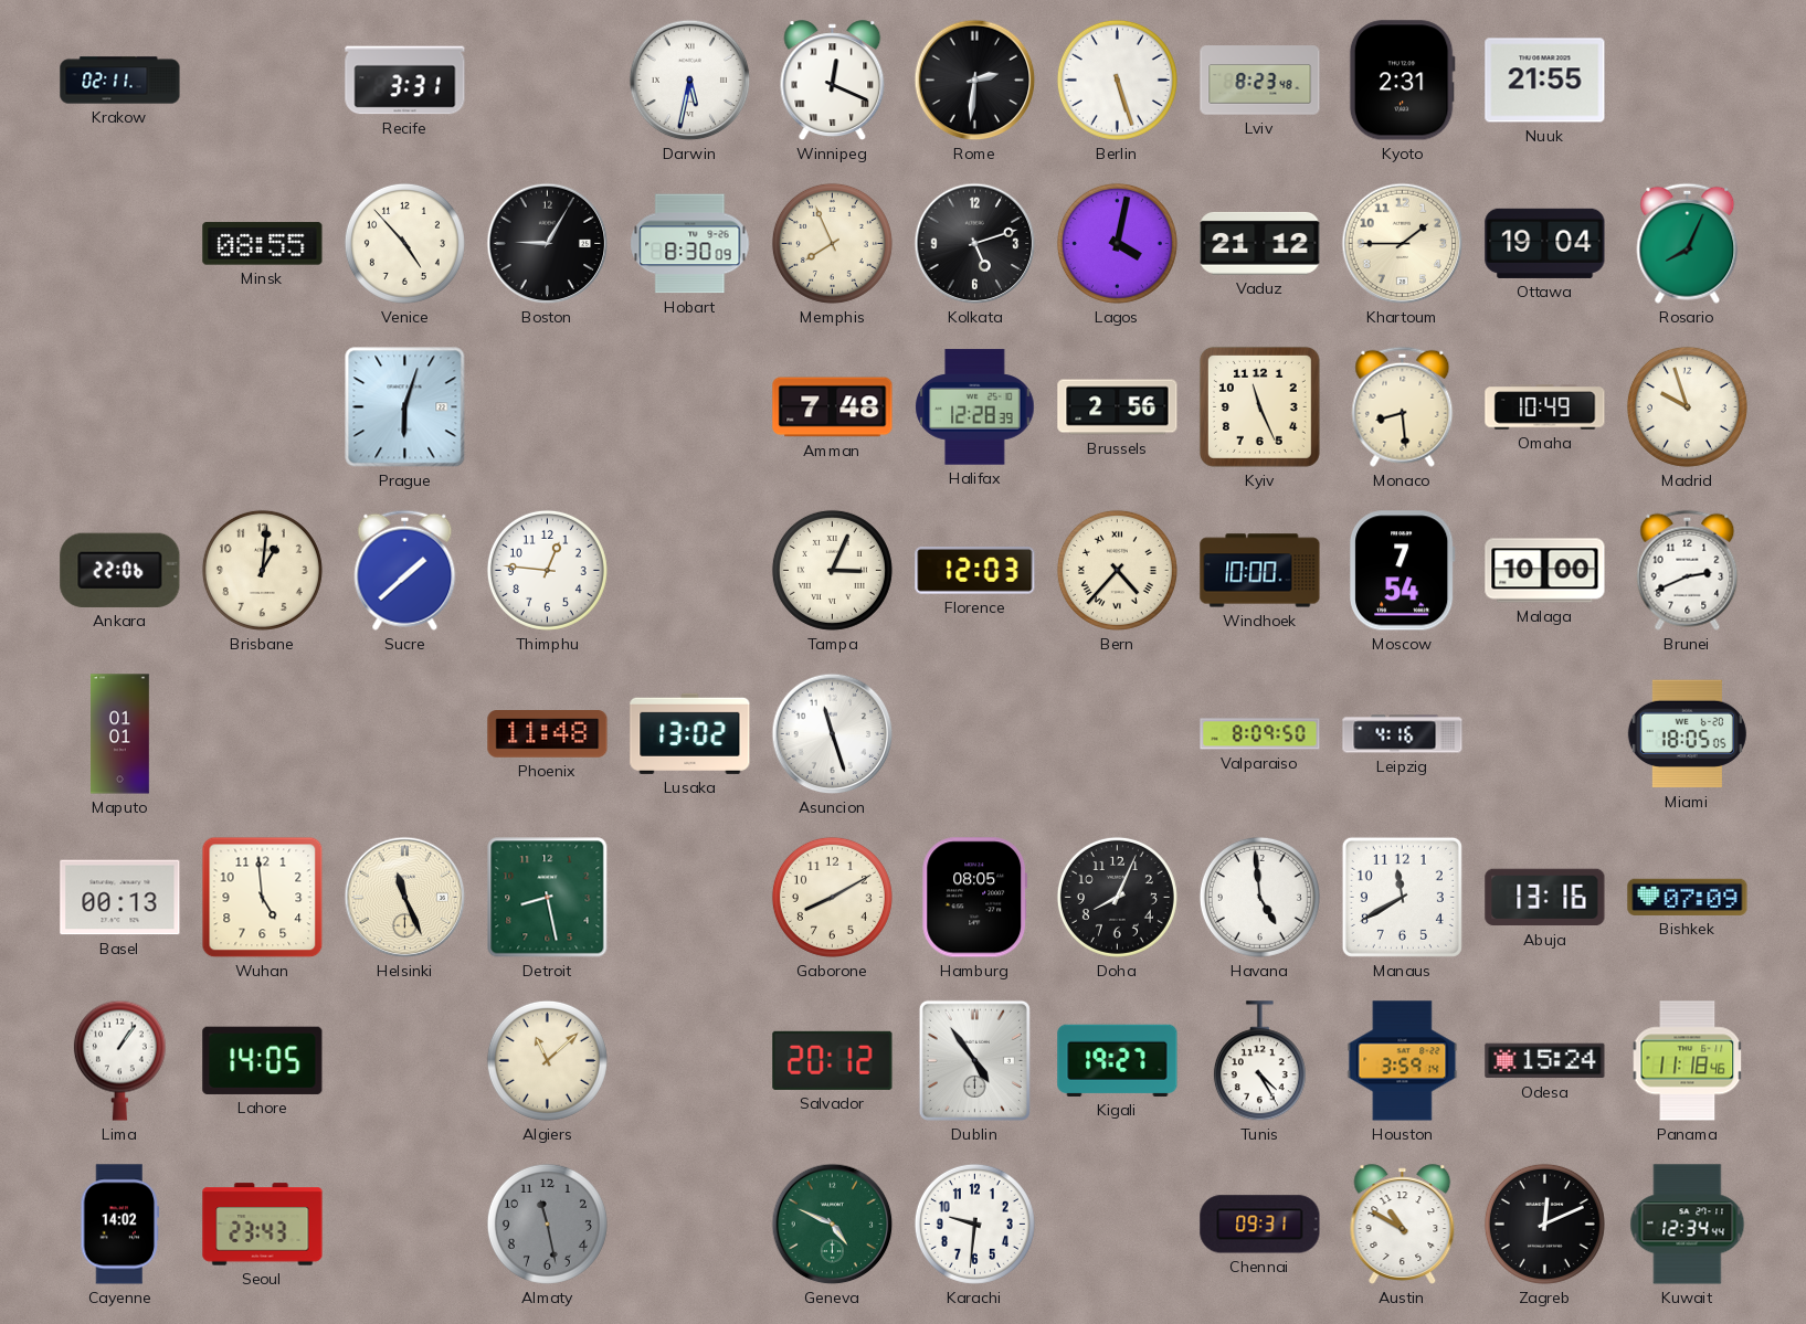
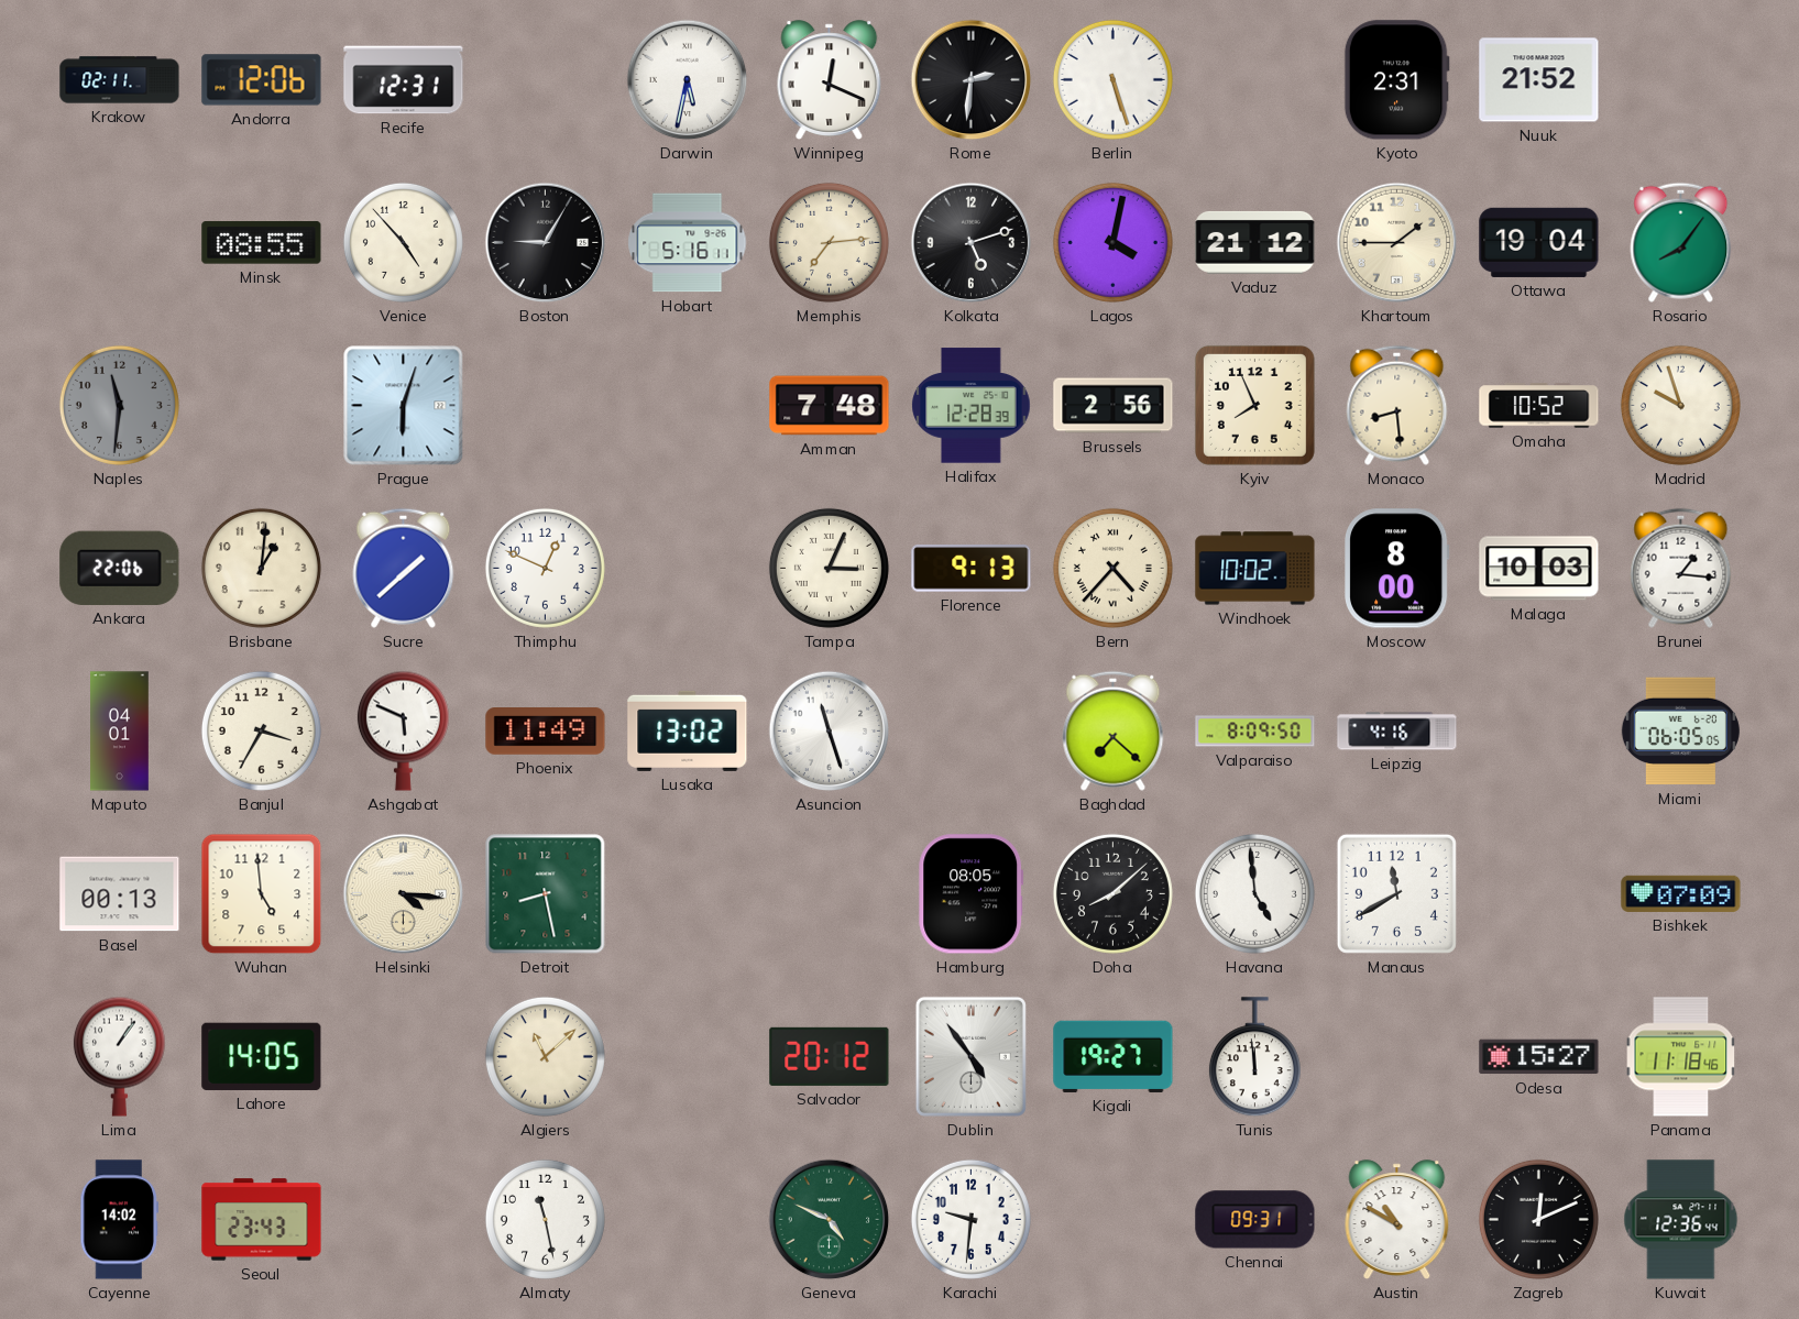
Andorra: none -> 12:06
Recife: 3:31 -> 12:31
Lviv: 8:23 -> none
Nuuk: 21:55 -> 21:52
Hobart: 8:30 -> 5:16
Memphis: 7:56 -> 7:14
Rosario: 8:04 -> 8:06
Naples: none -> 11:31
Kyiv: 11:26 -> 7:56
Omaha: 10:49 -> 10:52
Thimphu: 12:46 -> 12:49
Florence: 12:03 -> 9:13
Windhoek: 10:00 -> 10:02
Moscow: 7:54 -> 8:00
Malaga: 10:00 -> 10:03
Brunei: 2:41 -> 1:16
Maputo: 01:01 -> 04:01
Banjul: none -> 3:35
Ashgabat: none -> 5:49
Phoenix: 11:48 -> 11:49
Baghdad: none -> 7:22
Miami: 18:05 -> 06:05
Helsinki: 11:26 -> 4:16
Gaborone: 8:10 -> none
Doha: 8:04 -> 8:08
Abuja: 13:16 -> none
Tunis: 4:25 -> 11:59
Houston: 3:59 -> none
Odesa: 15:24 -> 15:27
Almaty dial: grey -> white
Kuwait: 12:34 -> 12:36
